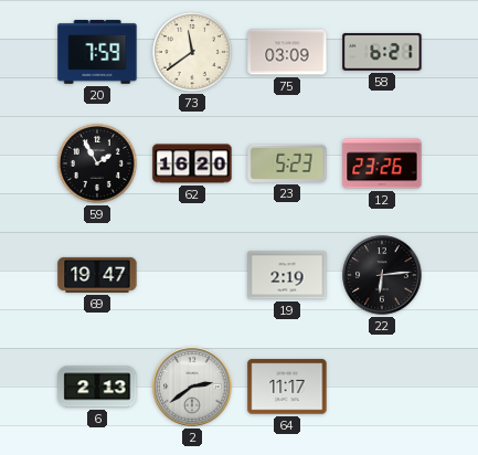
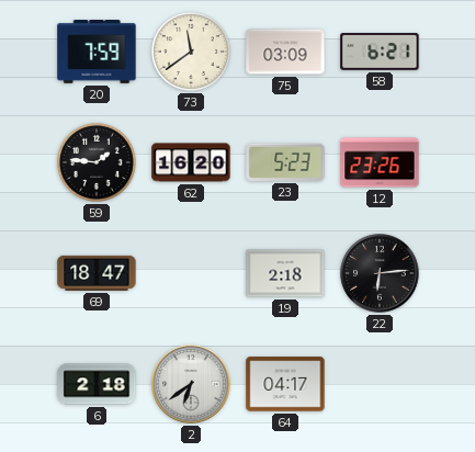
59: 1:55 -> 1:46
69: 19:47 -> 18:47
19: 2:19 -> 2:18
6: 2:13 -> 2:18
2: 2:39 -> 6:39
64: 11:17 -> 04:17
